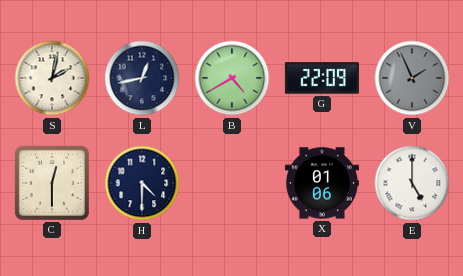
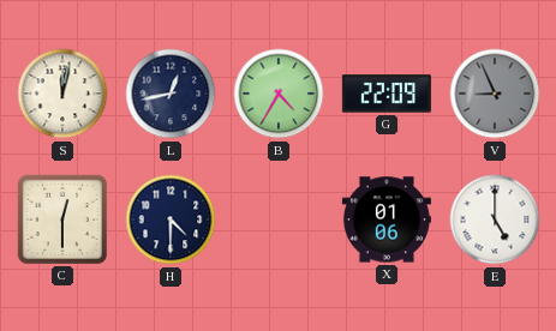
S: 2:02 -> 12:02
B: 4:40 -> 4:35
V: 1:56 -> 8:56
